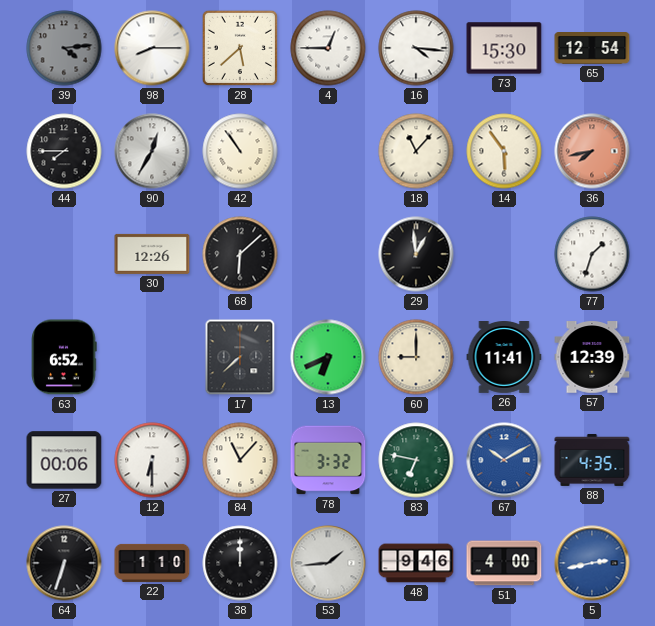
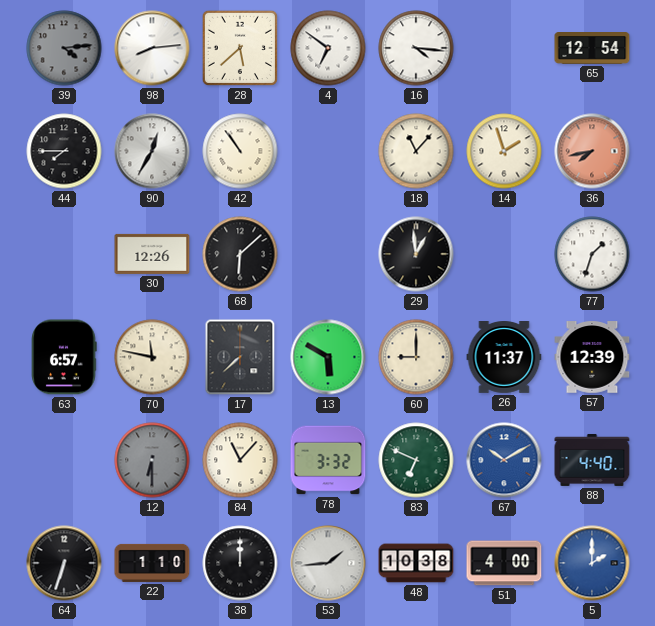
98: 8:15 -> 8:14
4: 12:45 -> 6:51
73: 15:30 -> none
14: 5:54 -> 1:57
63: 6:52 -> 6:57
70: none -> 11:47
13: 6:41 -> 5:50
26: 11:41 -> 11:37
27: 00:06 -> none
12 dial: white -> grey
83: 6:47 -> 6:49
88: 4:35 -> 4:40
48: 9:46 -> 10:38
5: 2:43 -> 2:00
